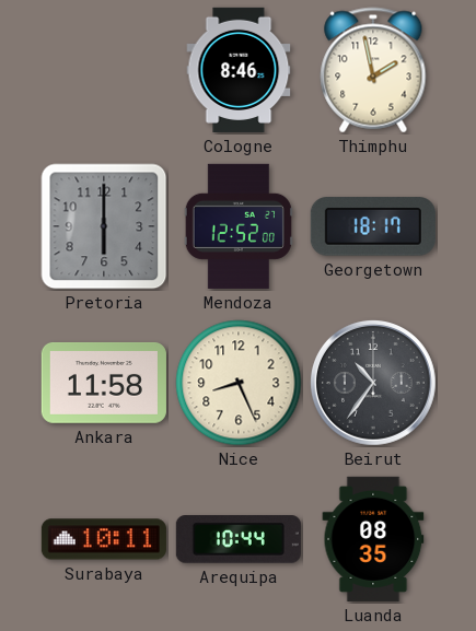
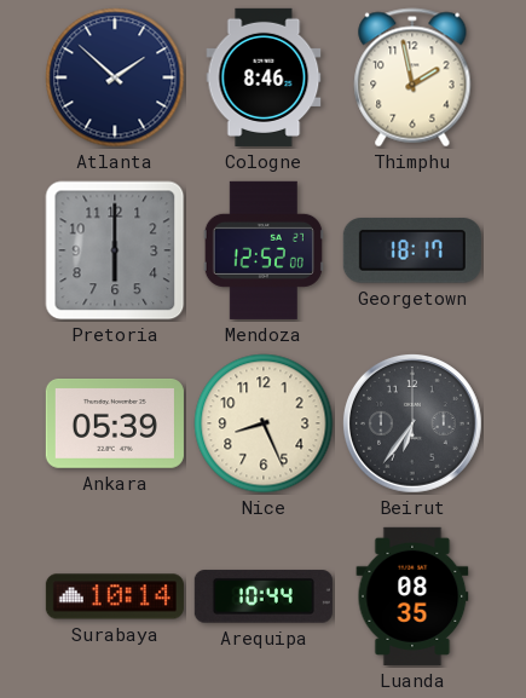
Atlanta: none -> 1:52
Ankara: 11:58 -> 05:39
Beirut: 10:36 -> 6:36
Surabaya: 10:11 -> 10:14
